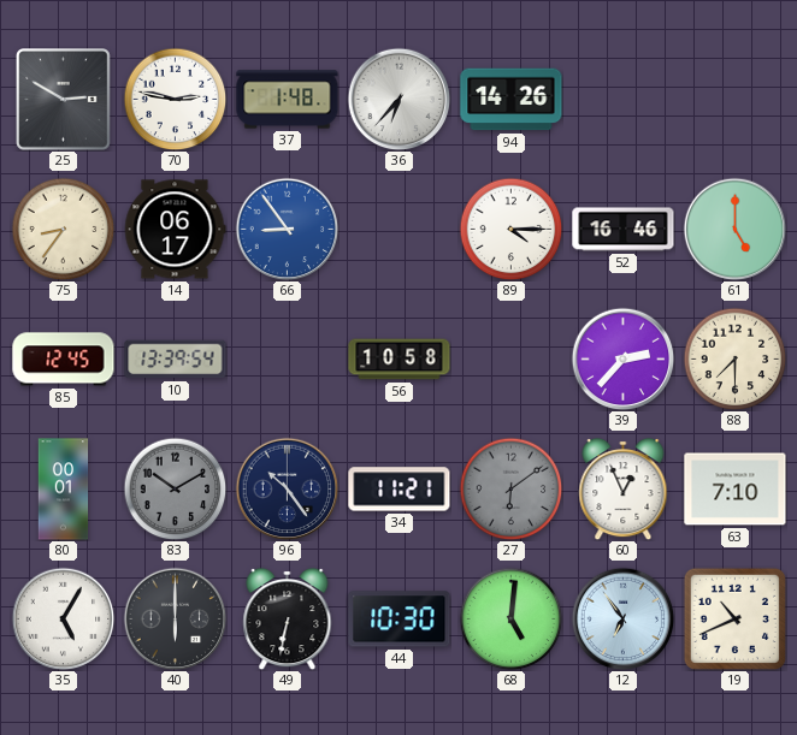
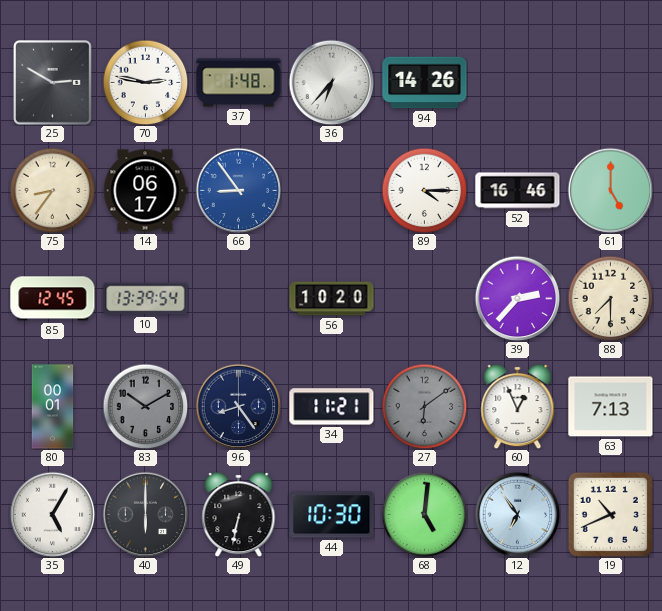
56: 10:58 -> 10:20
96: 10:24 -> 8:24
63: 7:10 -> 7:13
